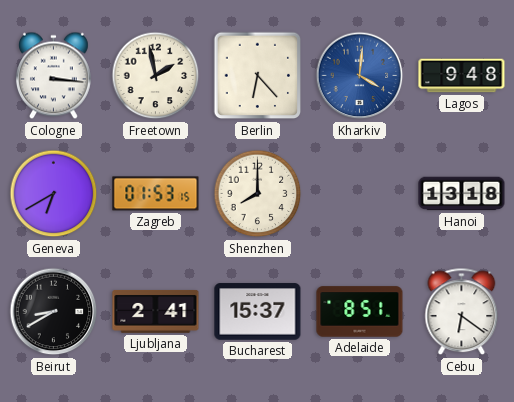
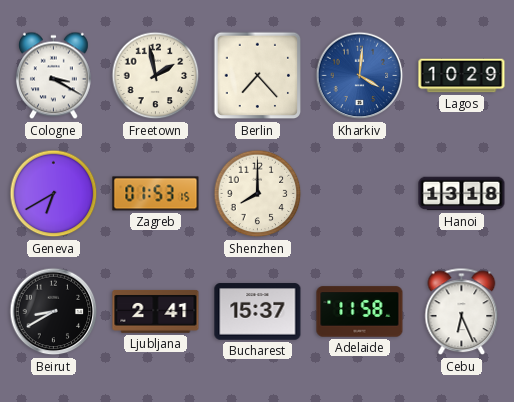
Cologne: 3:16 -> 3:20
Berlin: 6:23 -> 7:23
Lagos: 9:48 -> 10:29
Adelaide: 8:51 -> 11:58
Cebu: 6:21 -> 6:26
